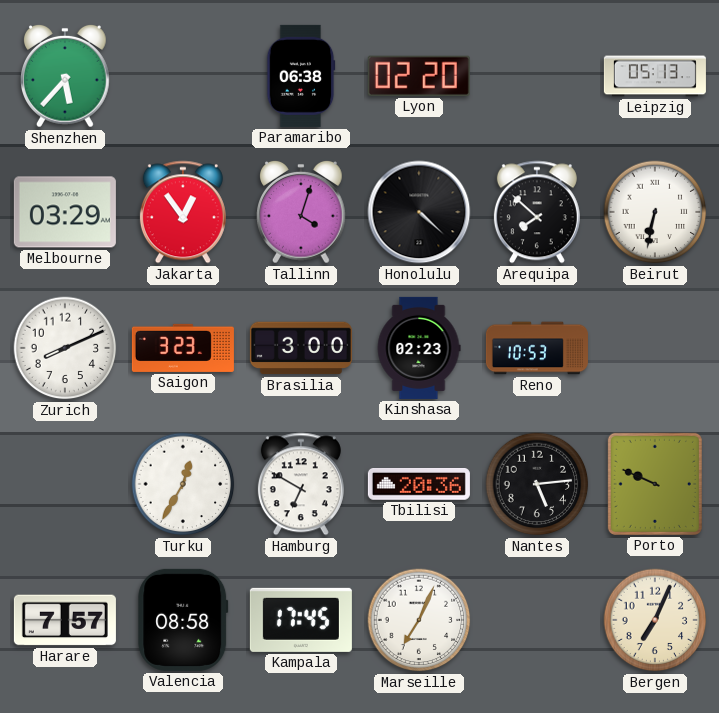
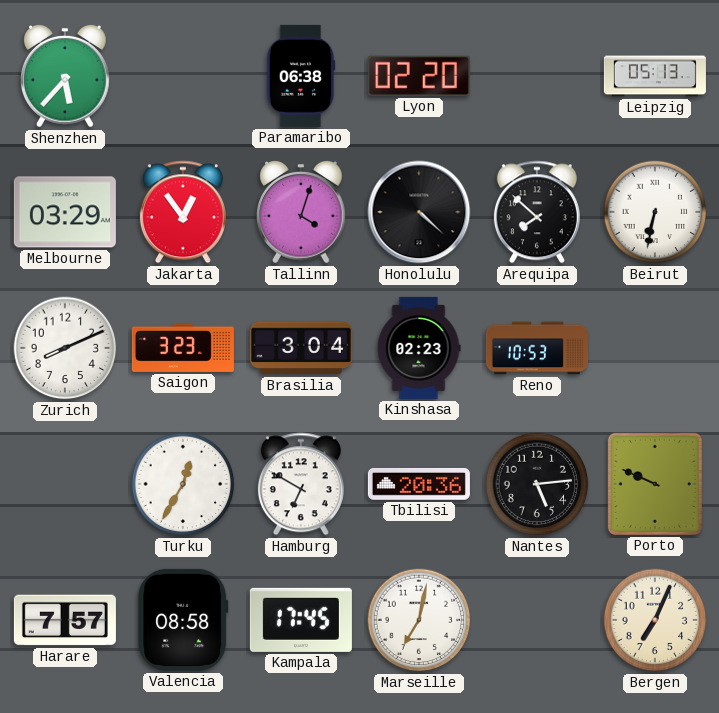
Brasilia: 3:00 -> 3:04
Marseille: 7:04 -> 7:02
